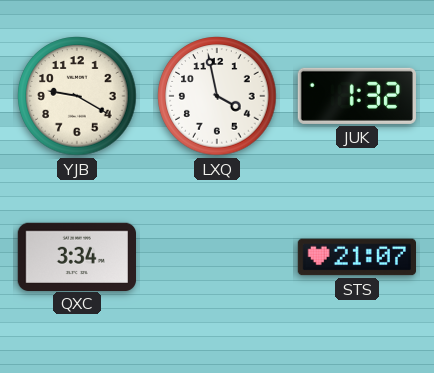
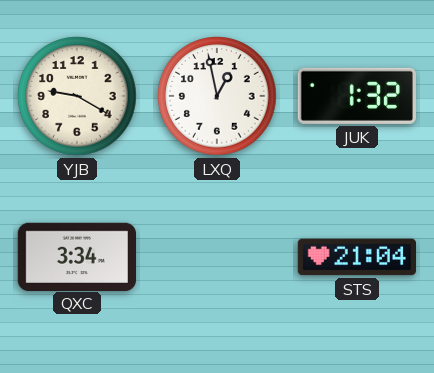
LXQ: 3:58 -> 12:58
STS: 21:07 -> 21:04
